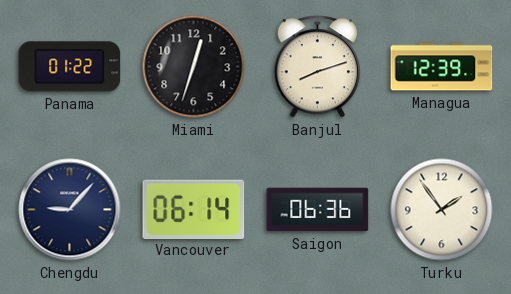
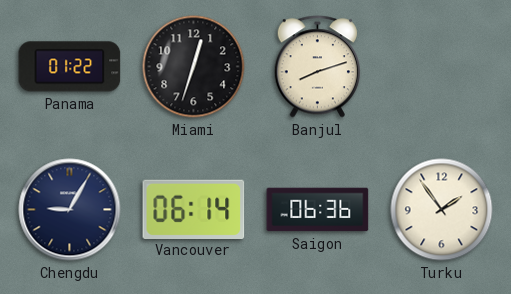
Managua: 12:39 -> none
Chengdu: 9:07 -> 9:05
